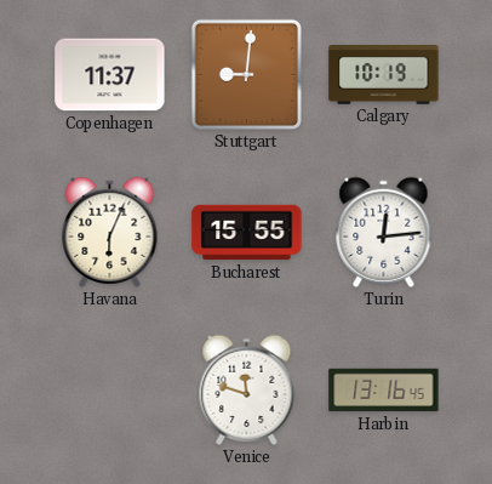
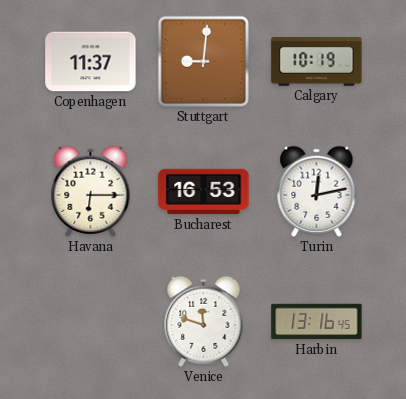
Havana: 6:04 -> 6:15
Bucharest: 15:55 -> 16:53
Turin: 12:14 -> 12:13
